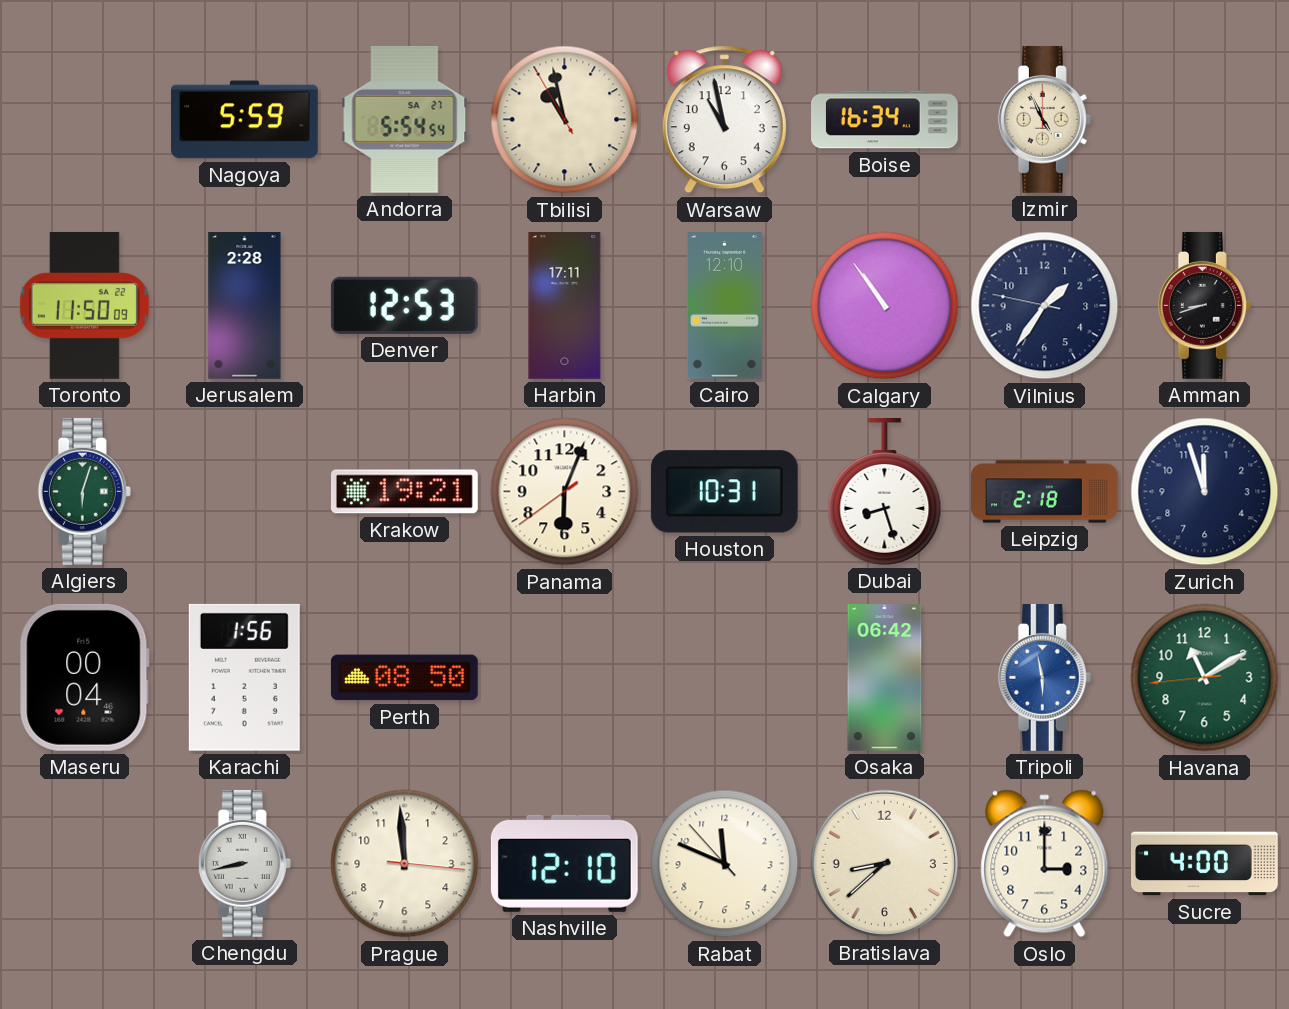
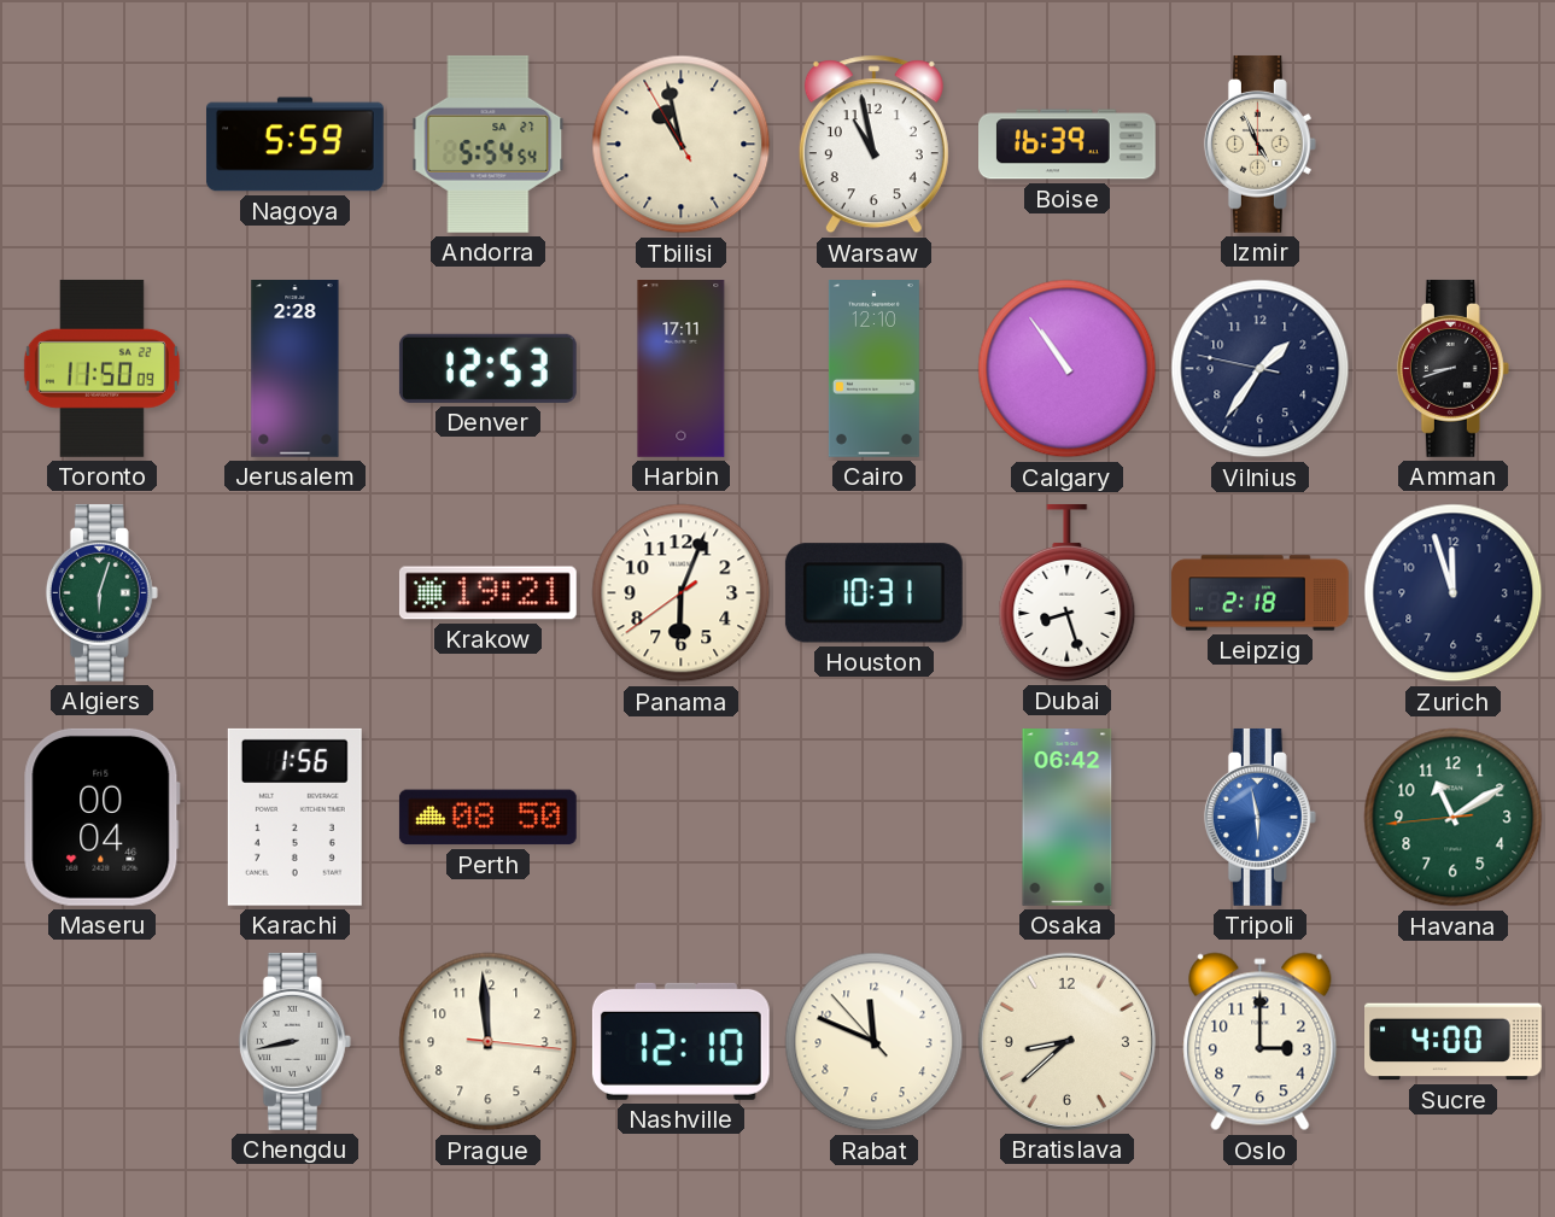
Boise: 16:34 -> 16:39
